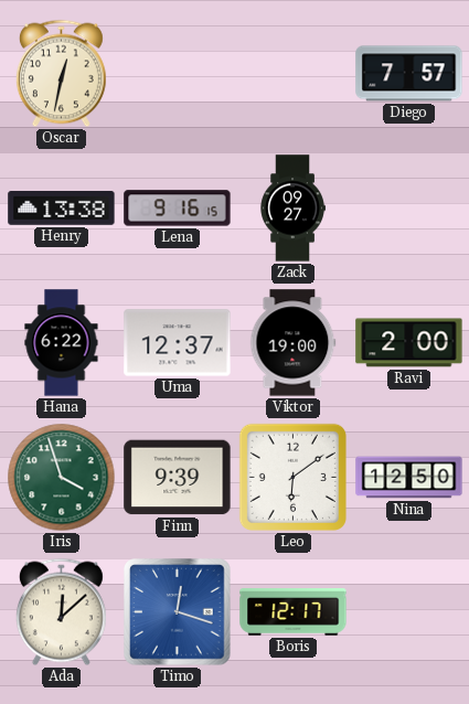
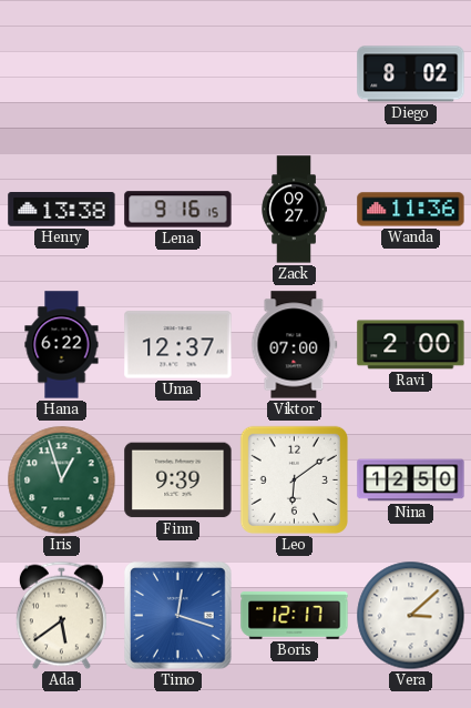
Oscar: 12:32 -> none
Diego: 7:57 -> 8:02
Wanda: none -> 11:36
Viktor: 19:00 -> 07:00
Iris: 3:57 -> 12:57
Ada: 12:08 -> 5:39
Vera: none -> 3:08
